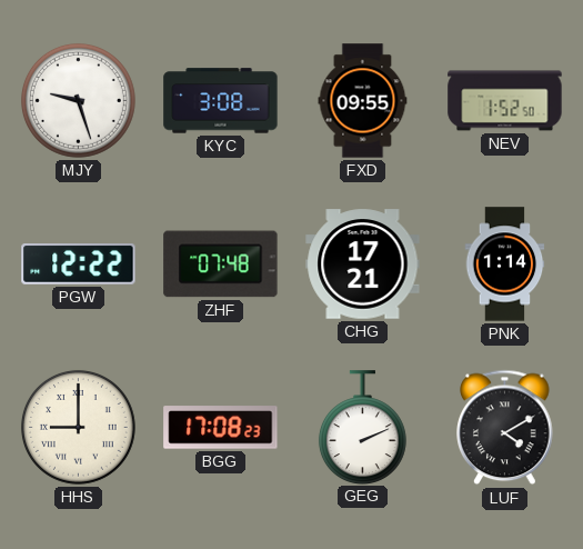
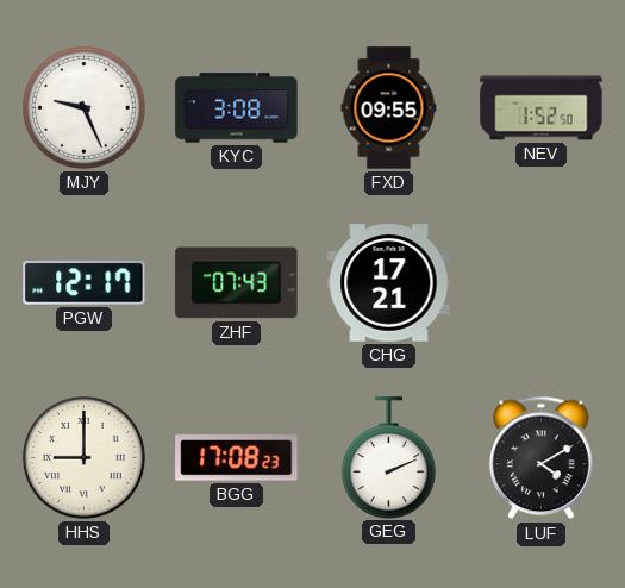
MJY: 9:27 -> 9:26
PGW: 12:22 -> 12:17
ZHF: 07:48 -> 07:43
PNK: 1:14 -> none
